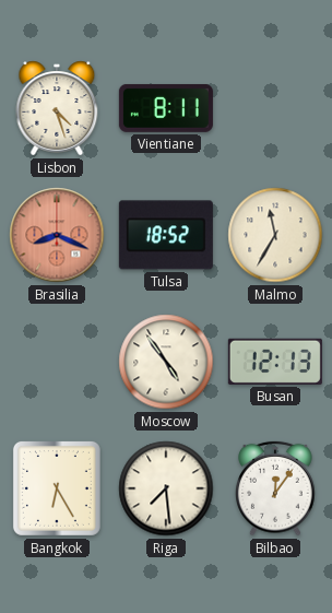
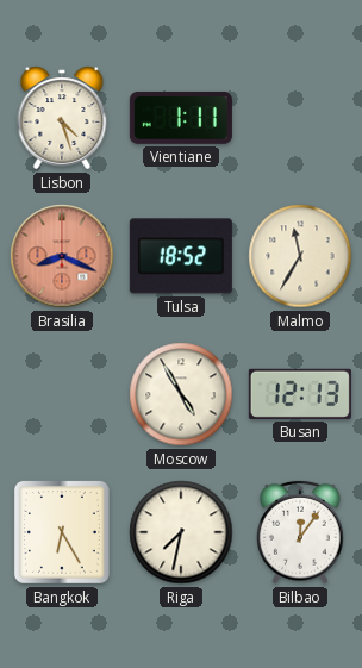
Vientiane: 8:11 -> 1:11
Moscow: 4:54 -> 4:55
Riga: 7:29 -> 7:32
